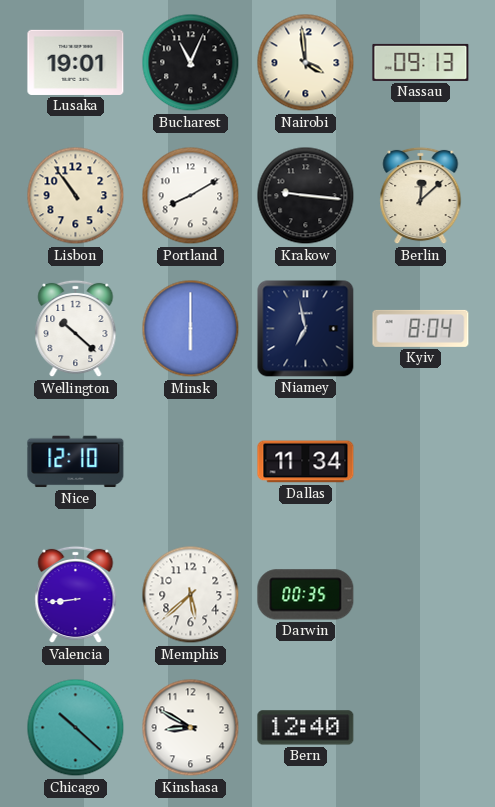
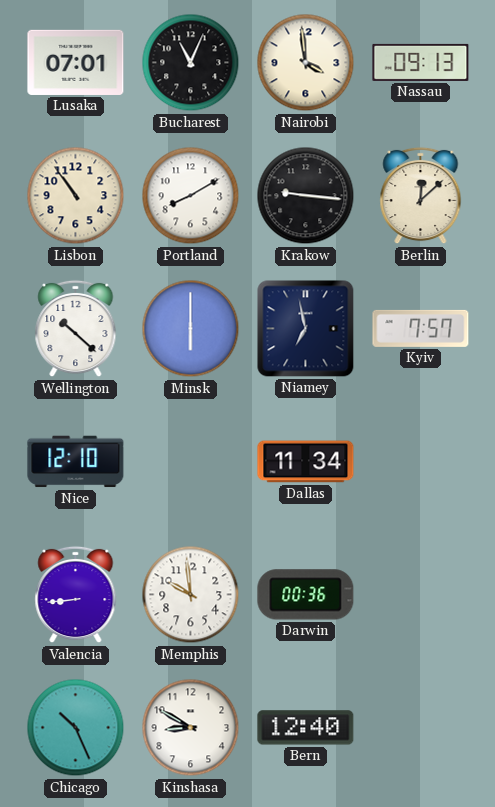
Lusaka: 19:01 -> 07:01
Kyiv: 8:04 -> 7:57
Memphis: 5:38 -> 9:59
Darwin: 00:35 -> 00:36
Chicago: 10:22 -> 10:26
